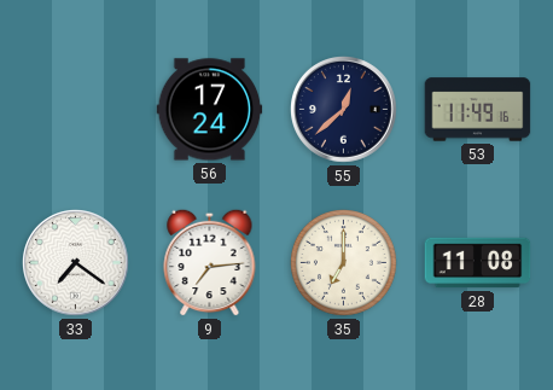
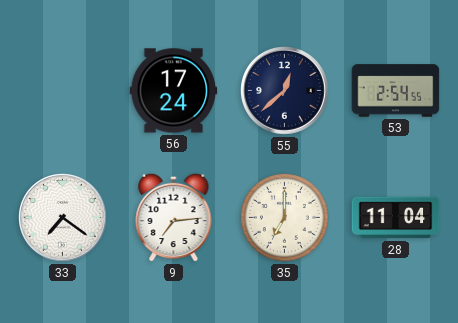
53: 11:49 -> 2:54
28: 11:08 -> 11:04
